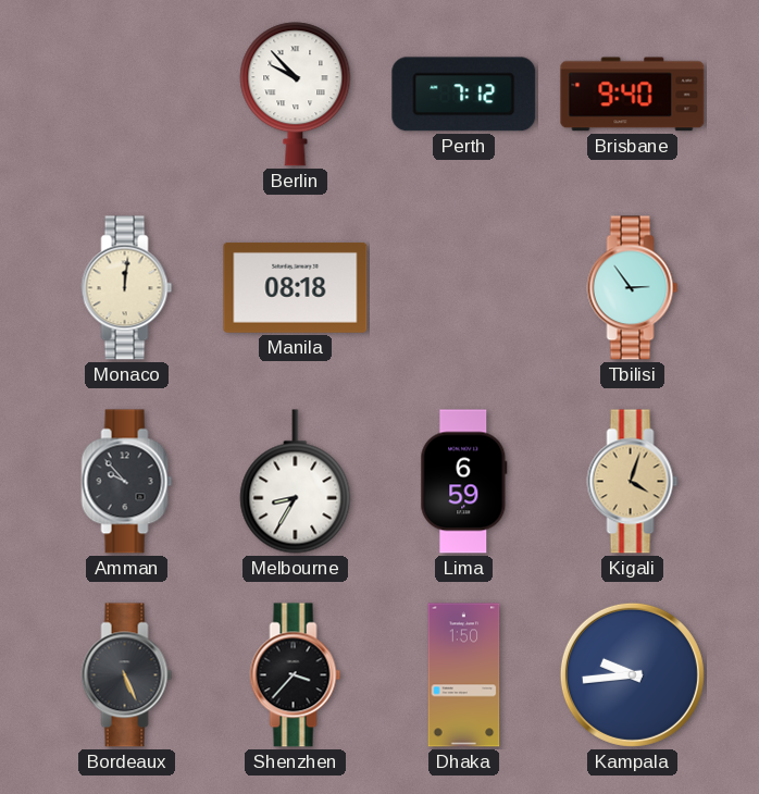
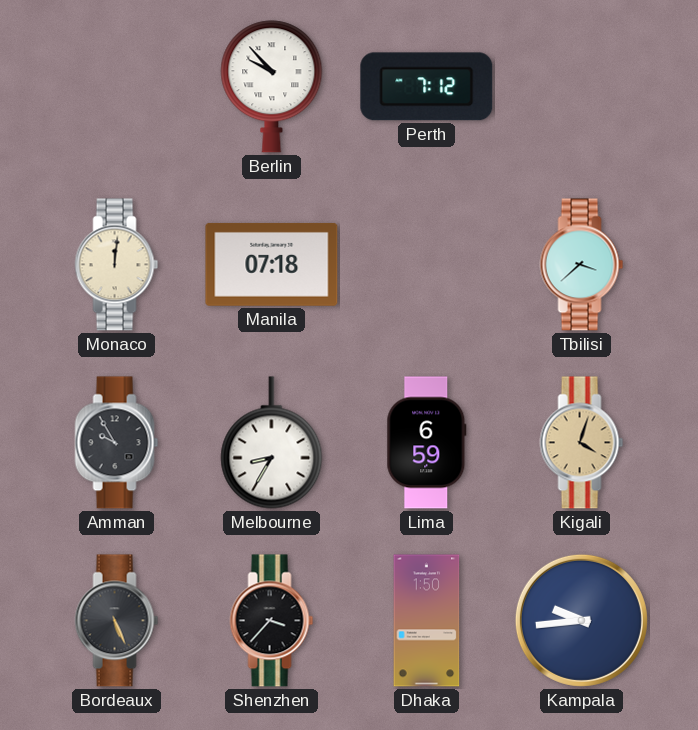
Brisbane: 9:40 -> none
Manila: 08:18 -> 07:18
Tbilisi: 2:54 -> 3:38
Amman: 9:53 -> 9:55
